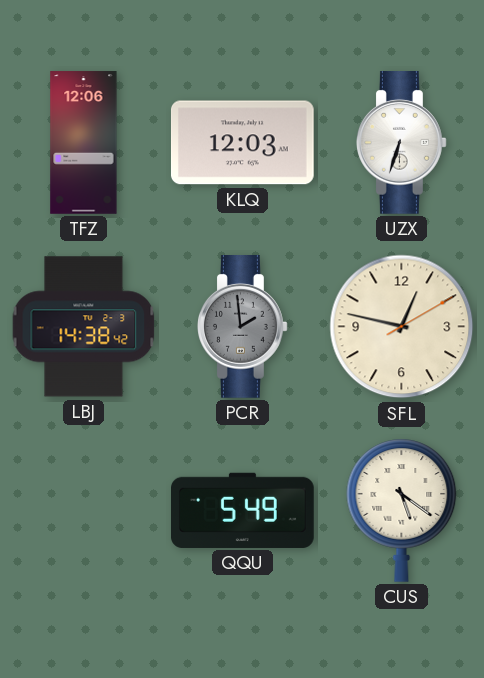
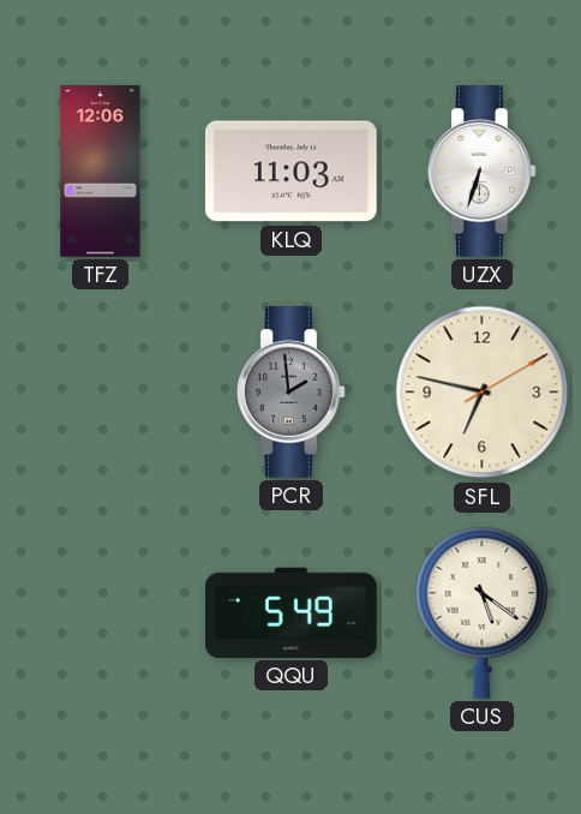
KLQ: 12:03 -> 11:03
LBJ: 14:38 -> none
SFL: 12:47 -> 6:47
